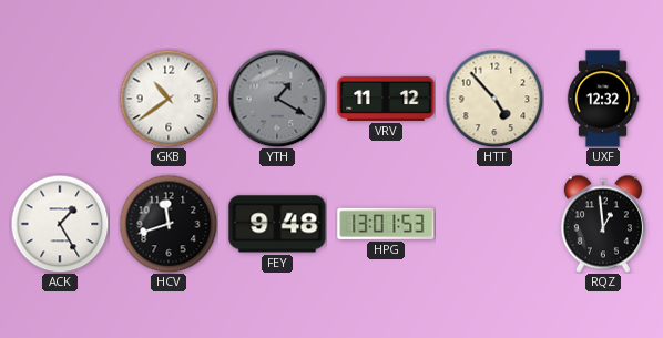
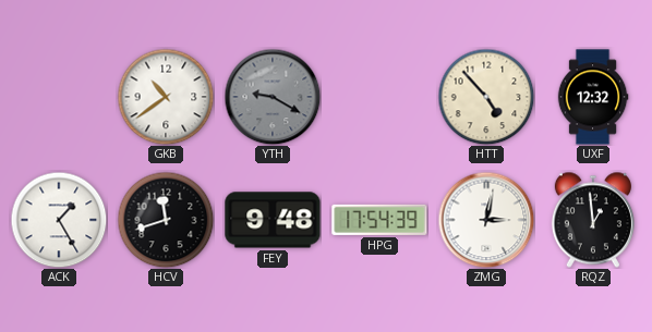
YTH: 1:20 -> 9:20
VRV: 11:12 -> none
HPG: 13:01 -> 17:54
ZMG: none -> 3:02
